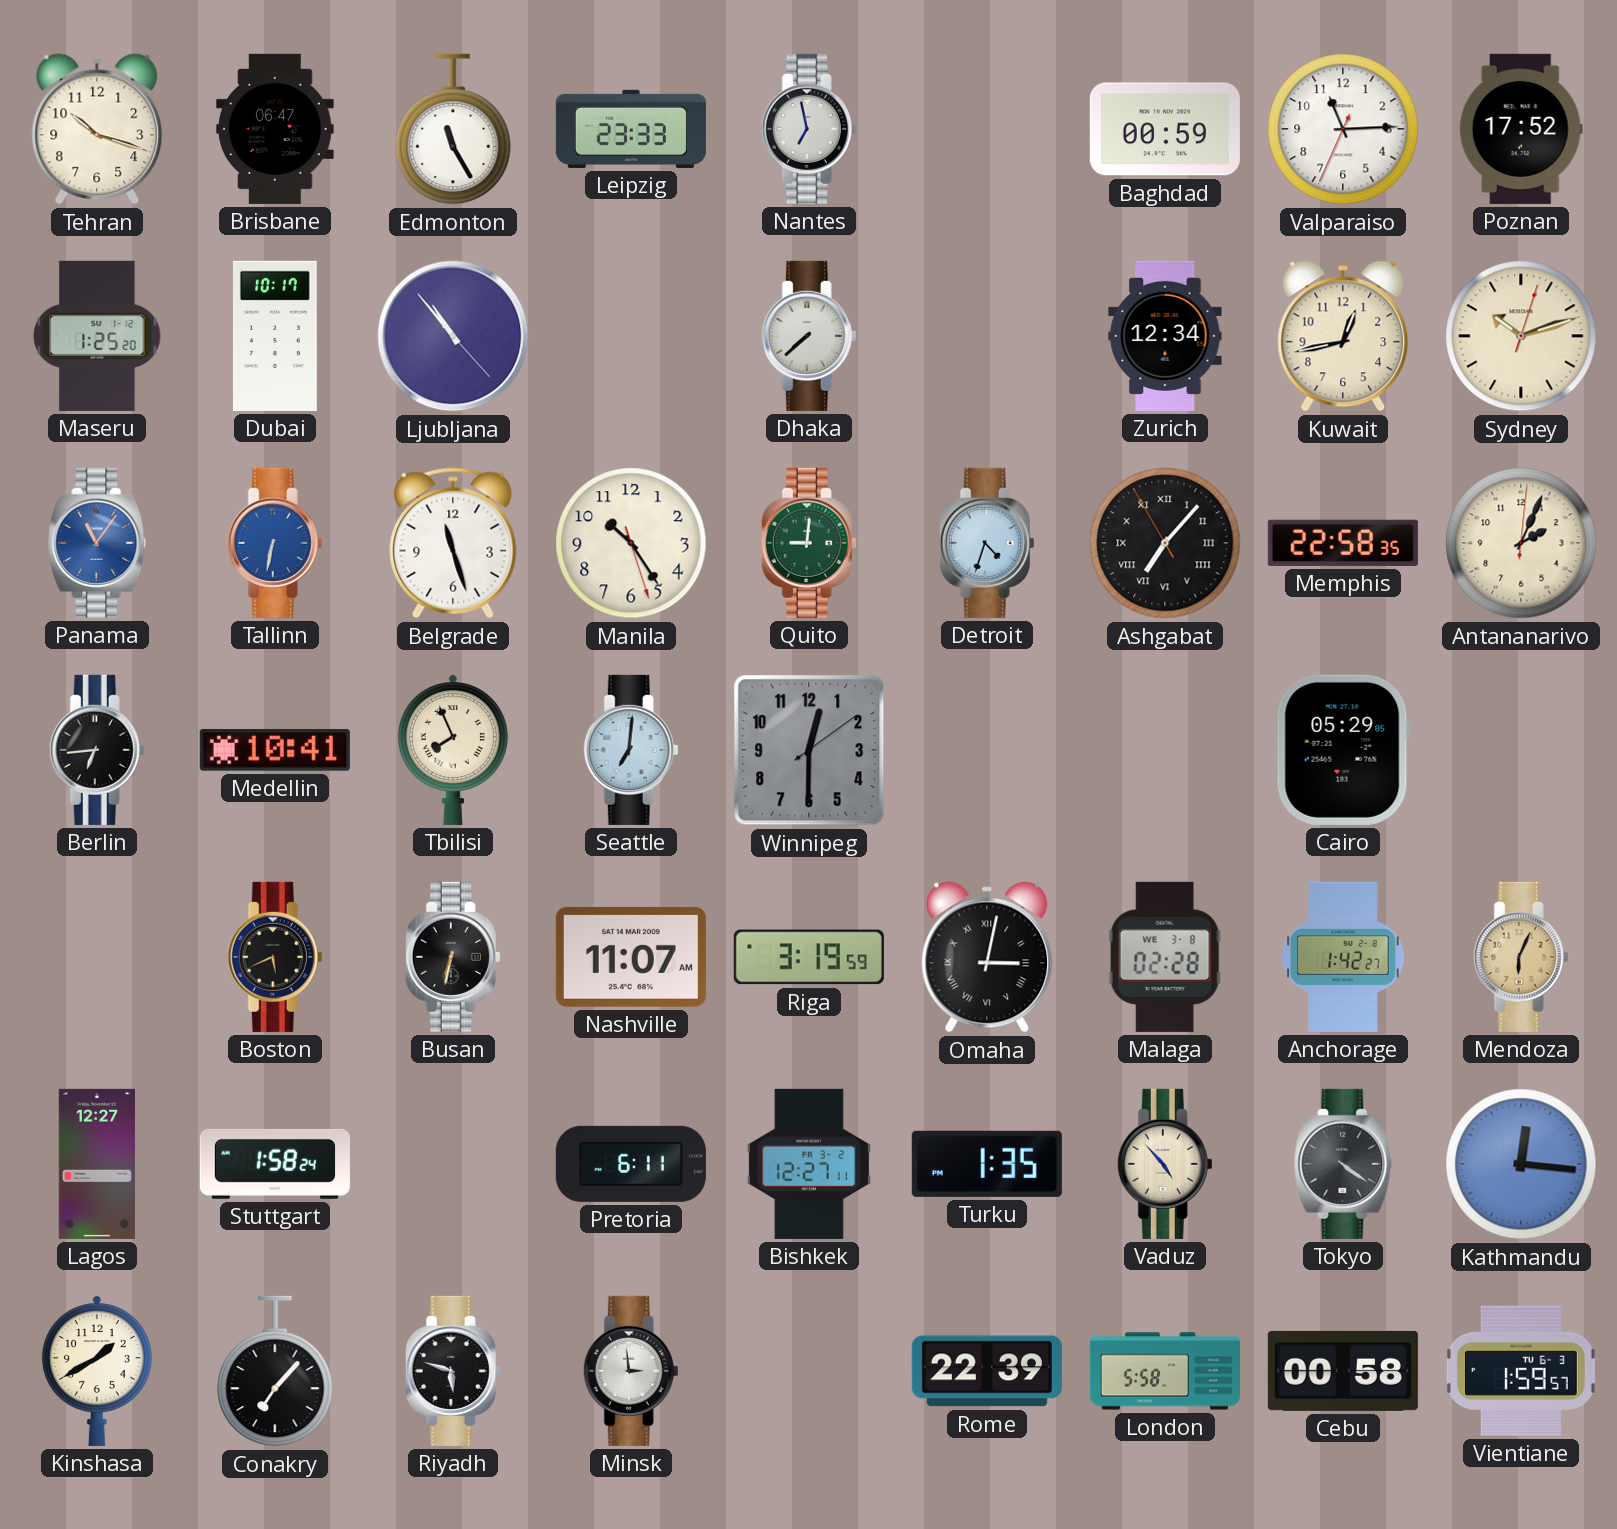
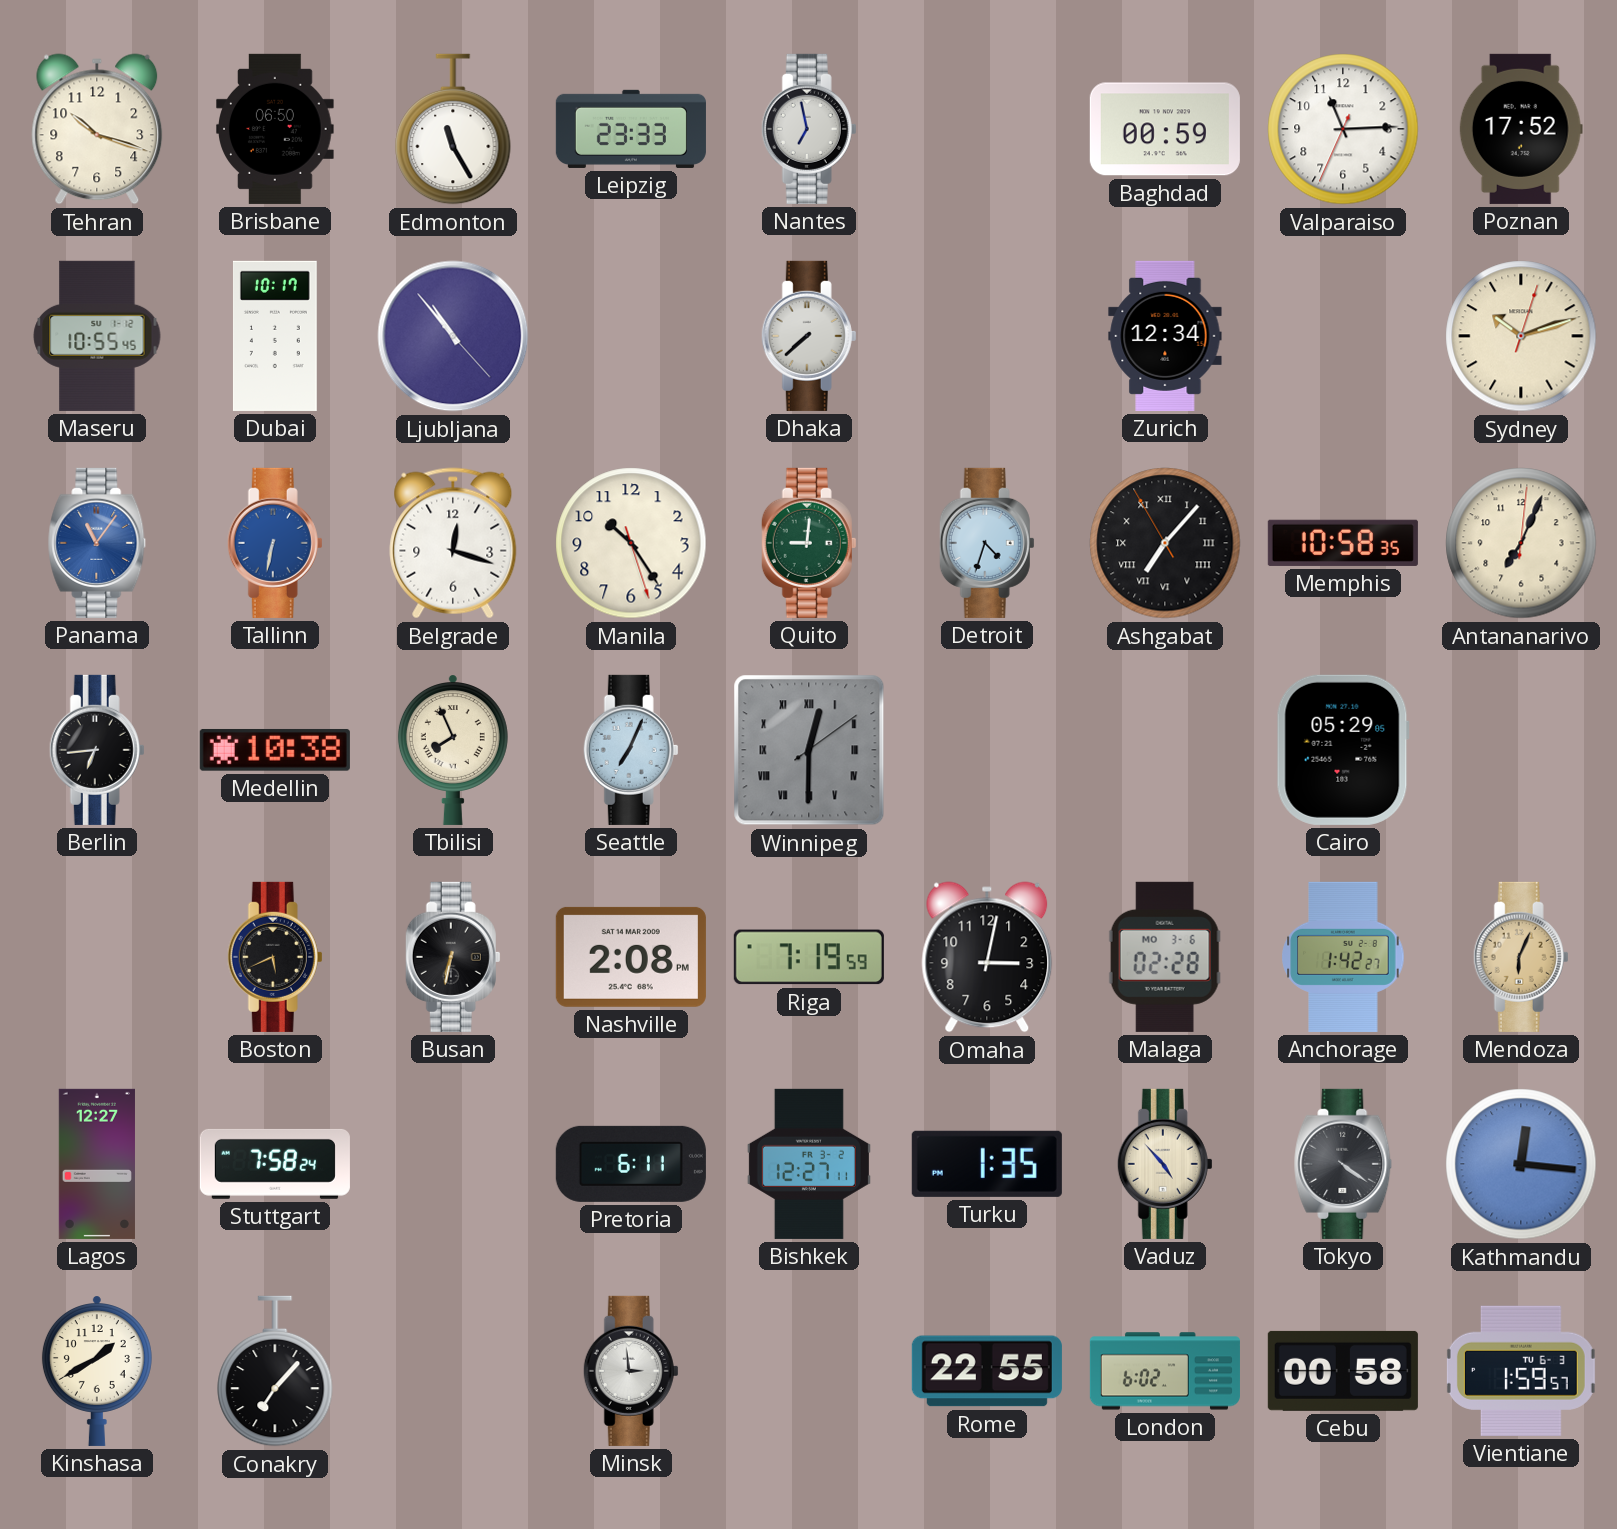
Brisbane: 06:47 -> 06:50
Maseru: 1:25 -> 10:55
Kuwait: 12:43 -> none
Belgrade: 11:27 -> 12:18
Memphis: 22:58 -> 10:58
Antananarivo: 2:04 -> 7:04
Medellin: 10:41 -> 10:38
Seattle: 7:01 -> 7:04
Winnipeg numerals: Arabic -> Roman
Nashville: 11:07 -> 2:08
Riga: 3:19 -> 7:19
Omaha numerals: Roman -> Arabic
Malaga date: WE 3-8 -> MO 3-6
Stuttgart: 1:58 -> 7:58
Riyadh: 5:48 -> none
Rome: 22:39 -> 22:55
London: 5:58 -> 6:02
